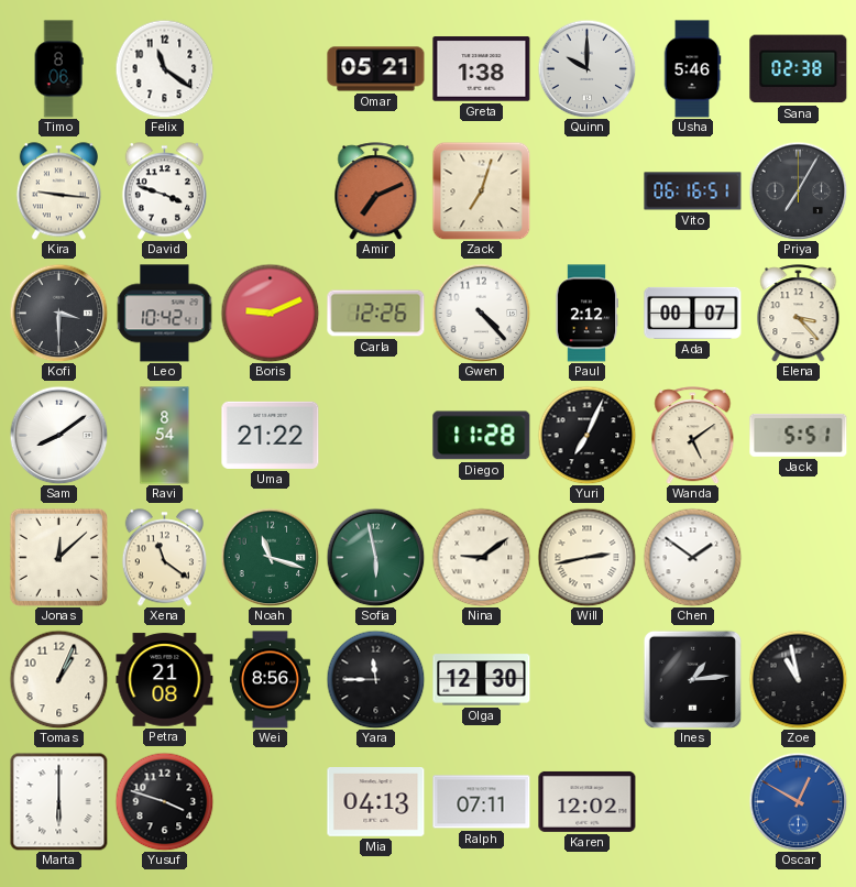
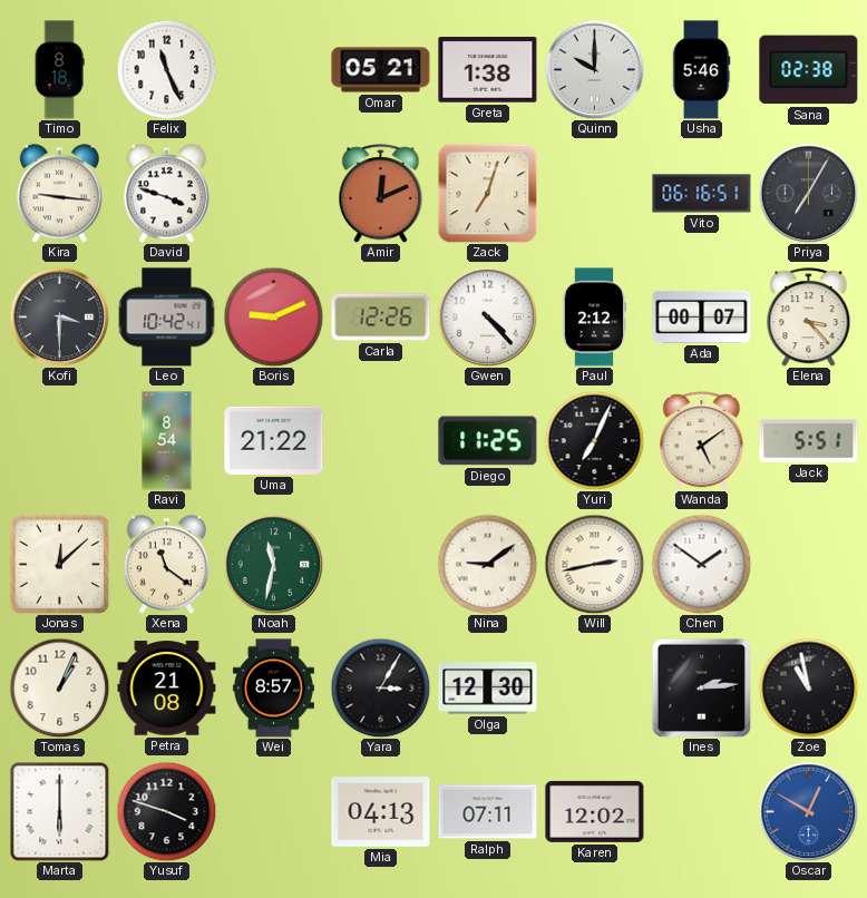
Timo: 8:06 -> 8:18
Felix: 11:21 -> 11:26
Amir: 7:11 -> 12:11
Sam: 8:09 -> none
Diego: 11:28 -> 11:25
Noah: 11:18 -> 11:32
Sofia: 5:58 -> none
Wei: 8:56 -> 8:57
Yara: 11:45 -> 3:05
Ines: 1:14 -> 2:14
